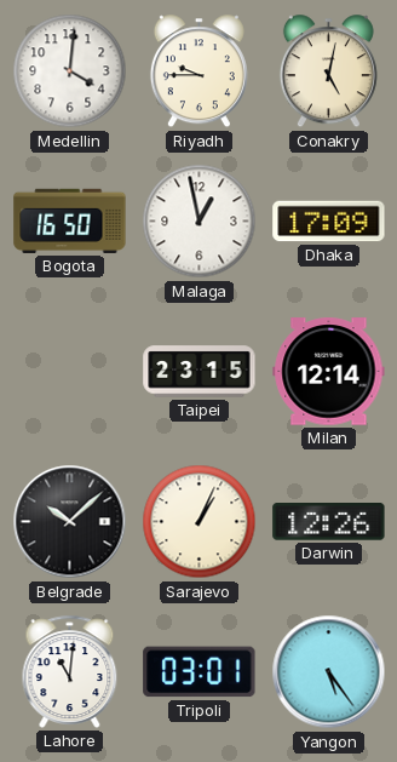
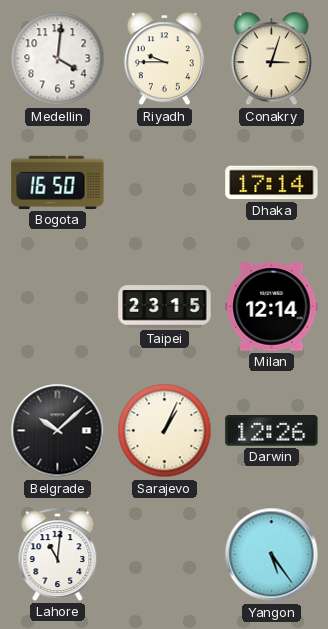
Conakry: 5:02 -> 3:03
Malaga: 12:58 -> none
Dhaka: 17:09 -> 17:14
Tripoli: 03:01 -> none
